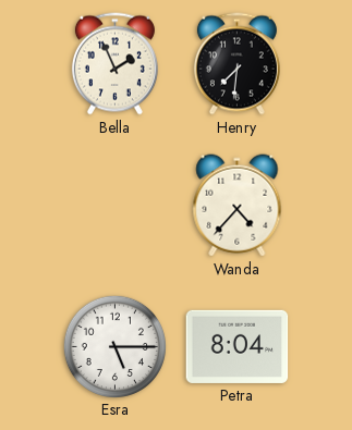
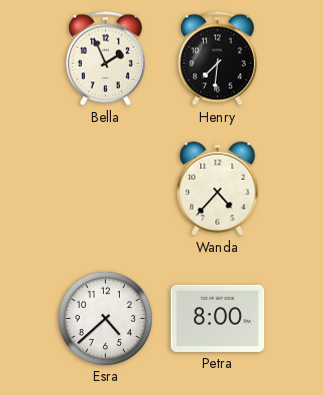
Esra: 5:15 -> 4:38
Petra: 8:04 -> 8:00
